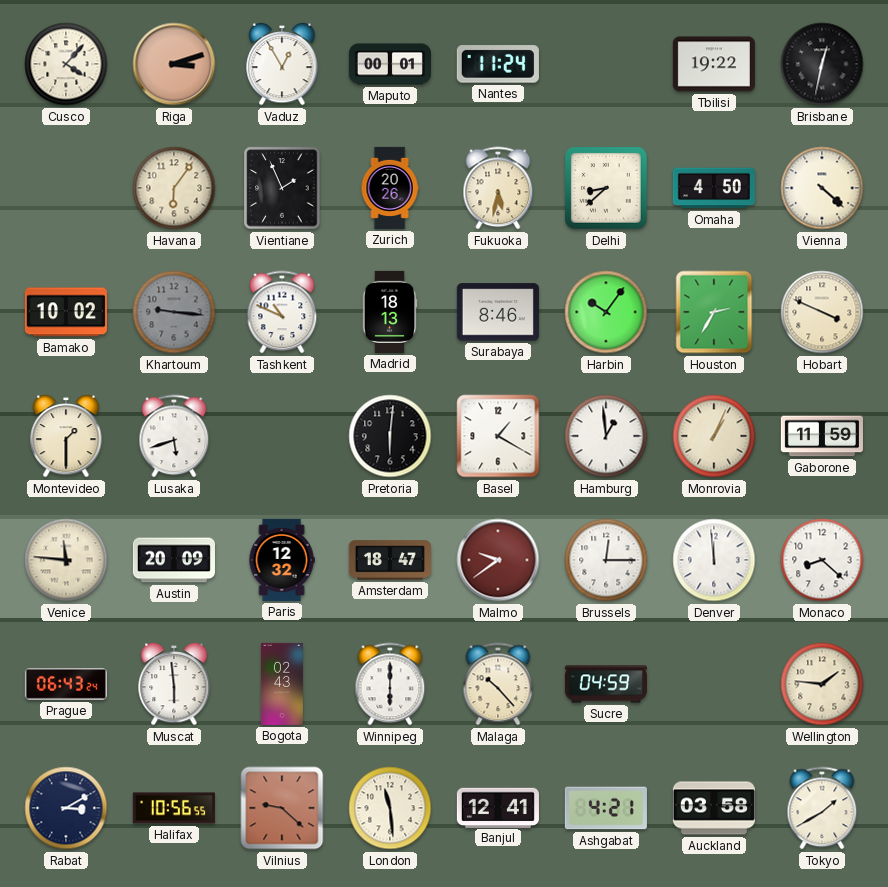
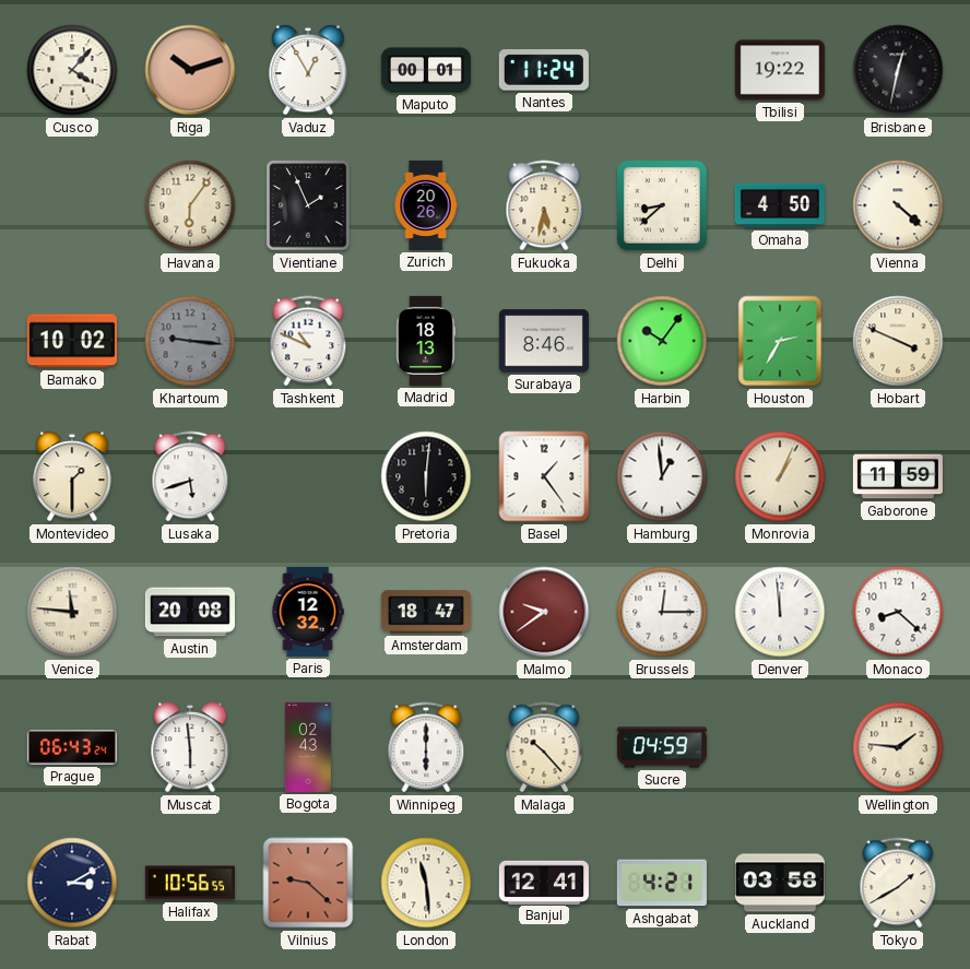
Riga: 3:12 -> 10:12
Basel: 1:20 -> 1:24
Austin: 20:09 -> 20:08
